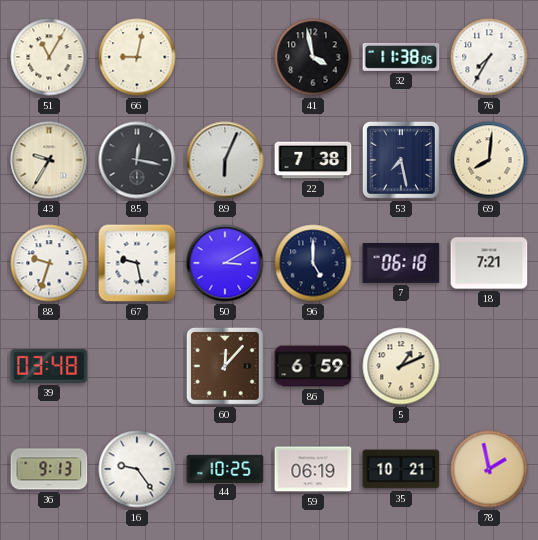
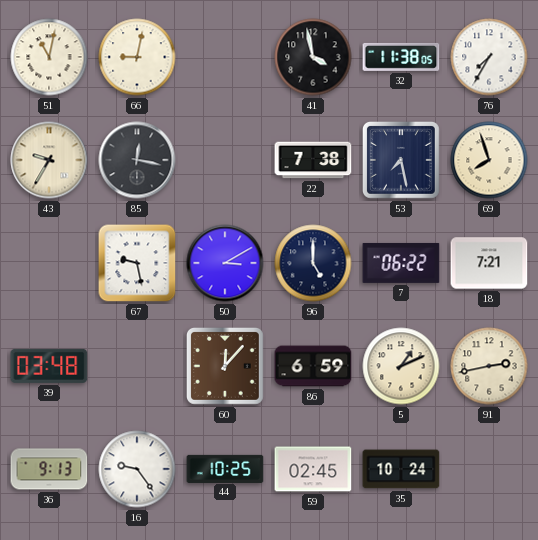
51: 11:05 -> 11:02
89: 6:04 -> none
69: 8:01 -> 7:57
88: 9:33 -> none
7: 06:18 -> 06:22
91: none -> 2:43
59: 06:19 -> 02:45
35: 10:21 -> 10:24
78: 1:58 -> none
